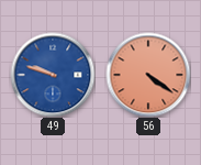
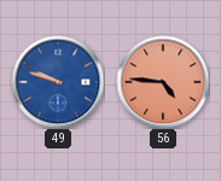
56: 4:21 -> 4:46
